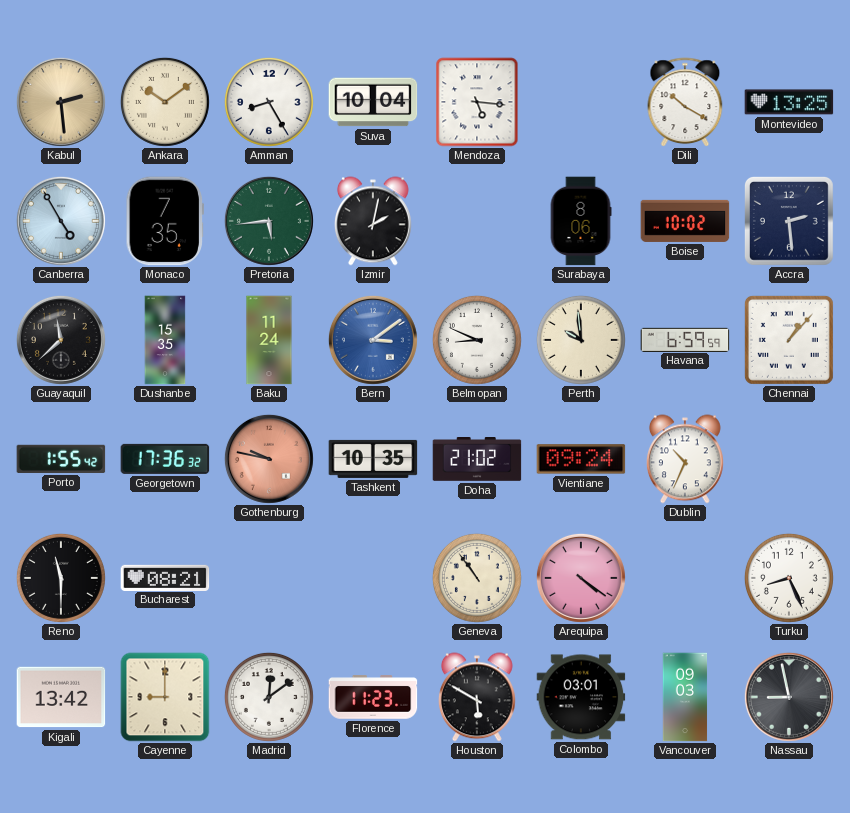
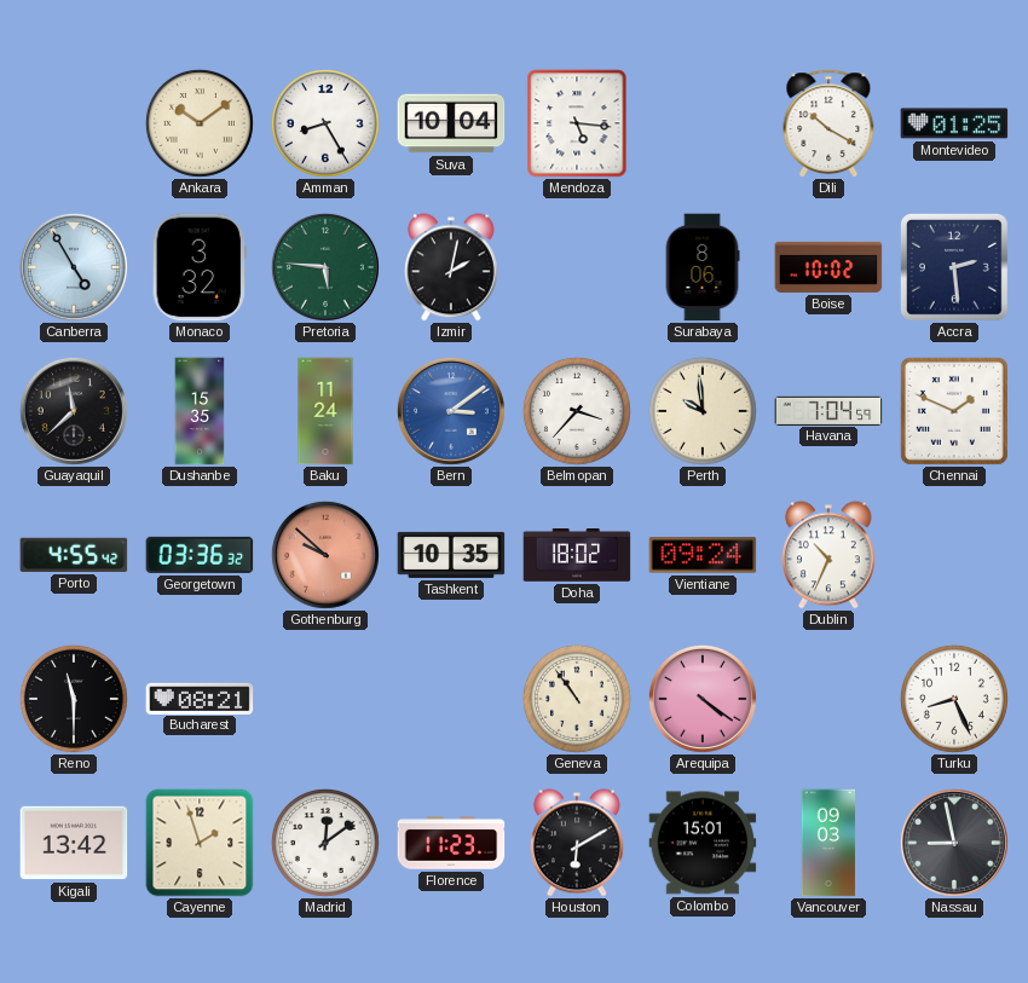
Kabul: 2:29 -> none
Montevideo: 13:25 -> 01:25
Monaco: 7:35 -> 3:32
Pretoria: 5:44 -> 5:46
Belmopan: 8:49 -> 3:37
Havana: 6:59 -> 7:04
Chennai: 1:07 -> 1:49
Porto: 1:55 -> 4:55
Georgetown: 17:36 -> 03:36
Gothenburg: 9:47 -> 9:52
Doha: 21:02 -> 18:02
Cayenne: 9:00 -> 1:57
Houston: 5:50 -> 6:10
Colombo: 03:01 -> 15:01
